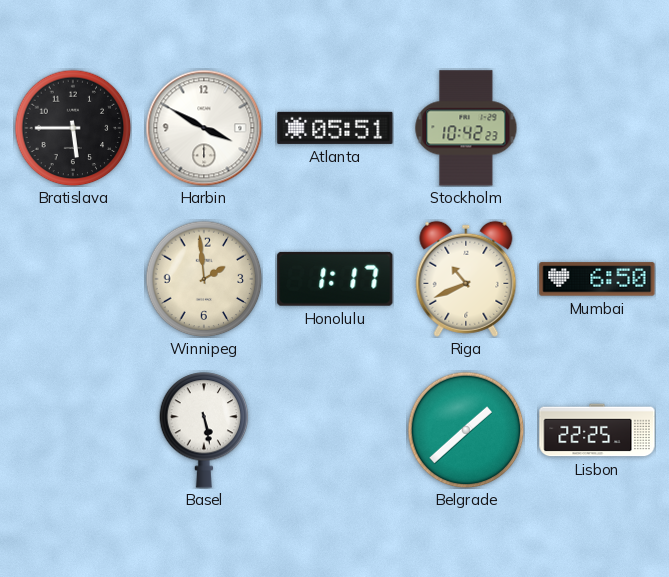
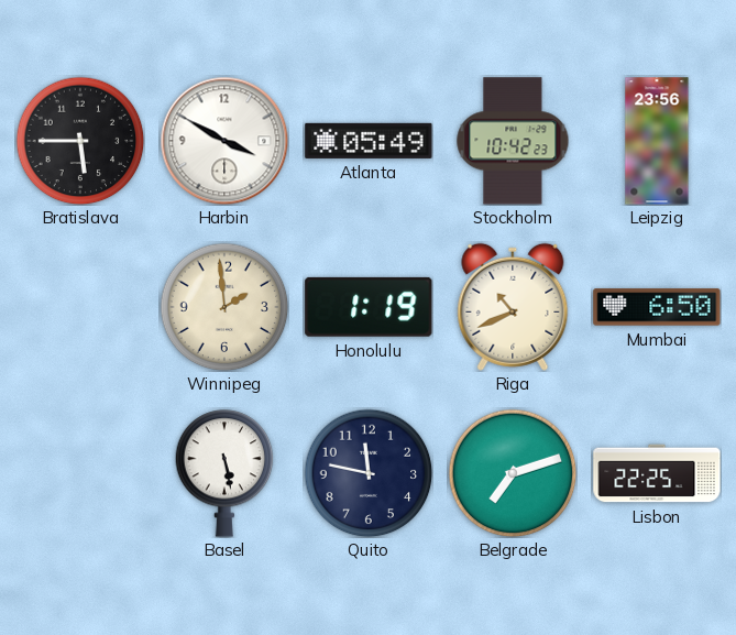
Atlanta: 05:51 -> 05:49
Leipzig: none -> 23:56
Honolulu: 1:17 -> 1:19
Quito: none -> 11:47
Belgrade: 1:38 -> 7:12
